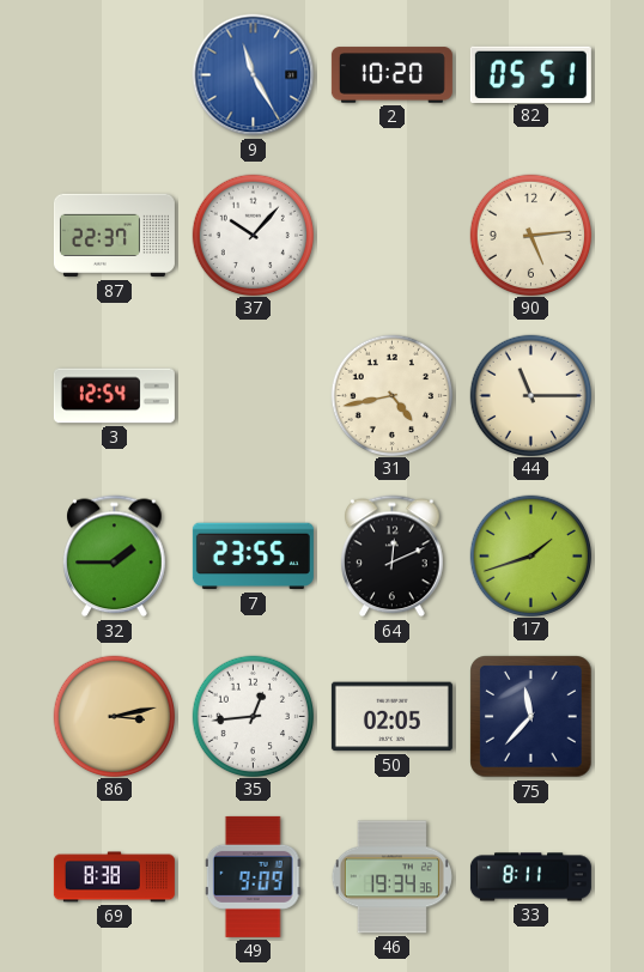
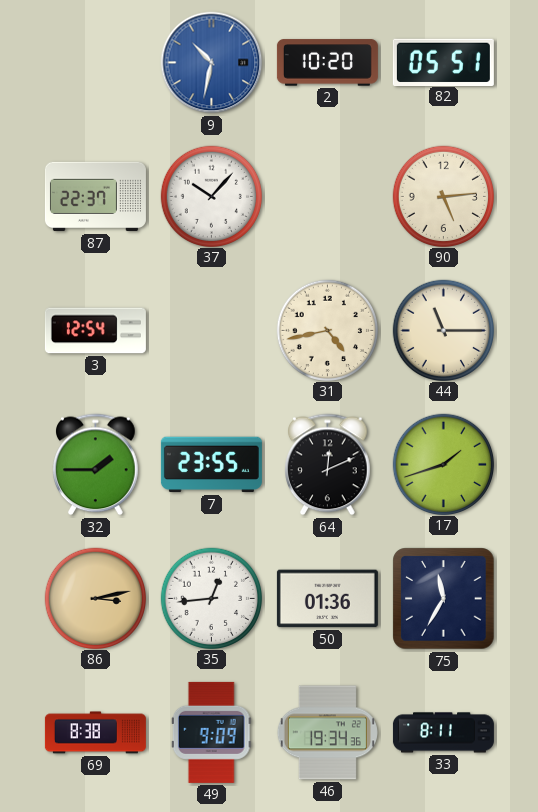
9: 11:25 -> 10:32
50: 02:05 -> 01:36
75: 11:37 -> 11:35
